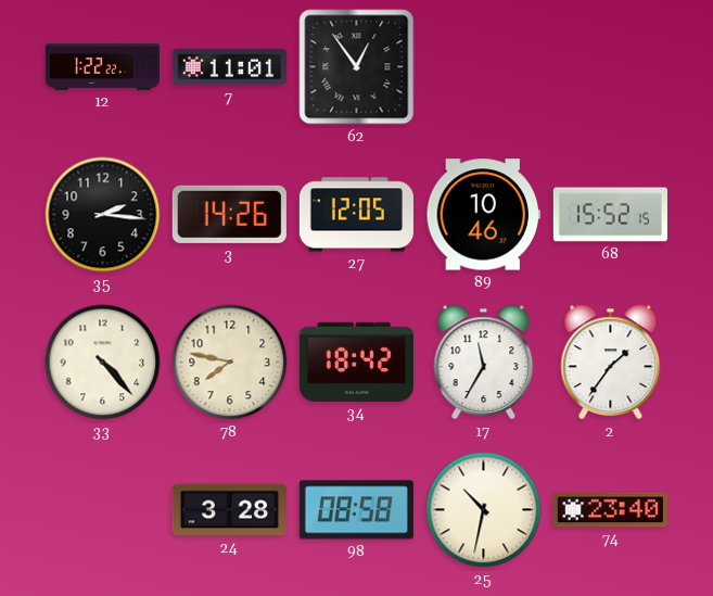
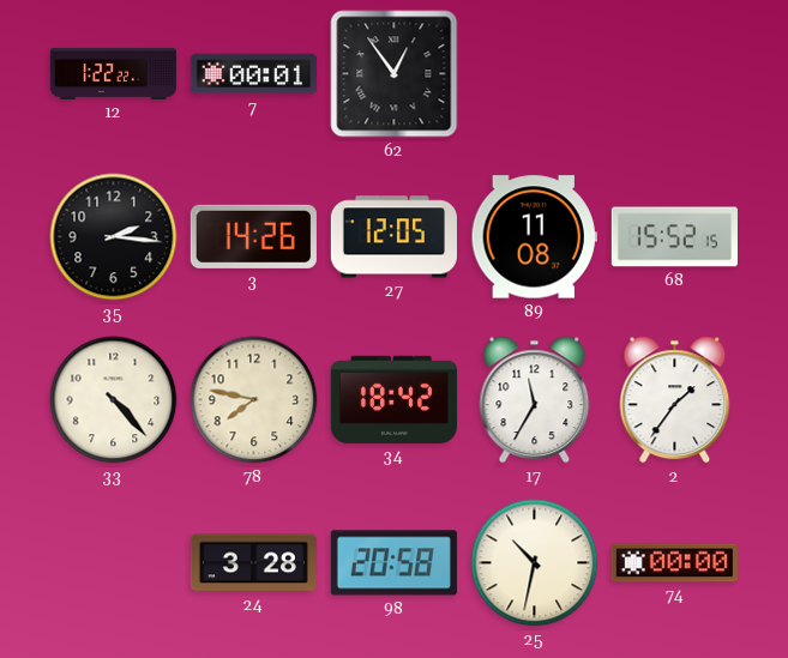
7: 11:01 -> 00:01
89: 10:46 -> 11:08
98: 08:58 -> 20:58
74: 23:40 -> 00:00
